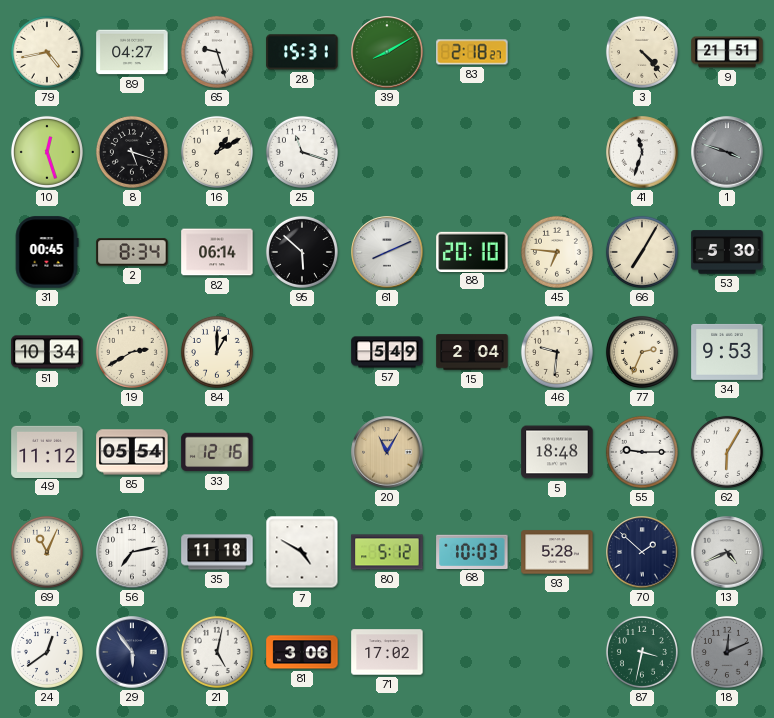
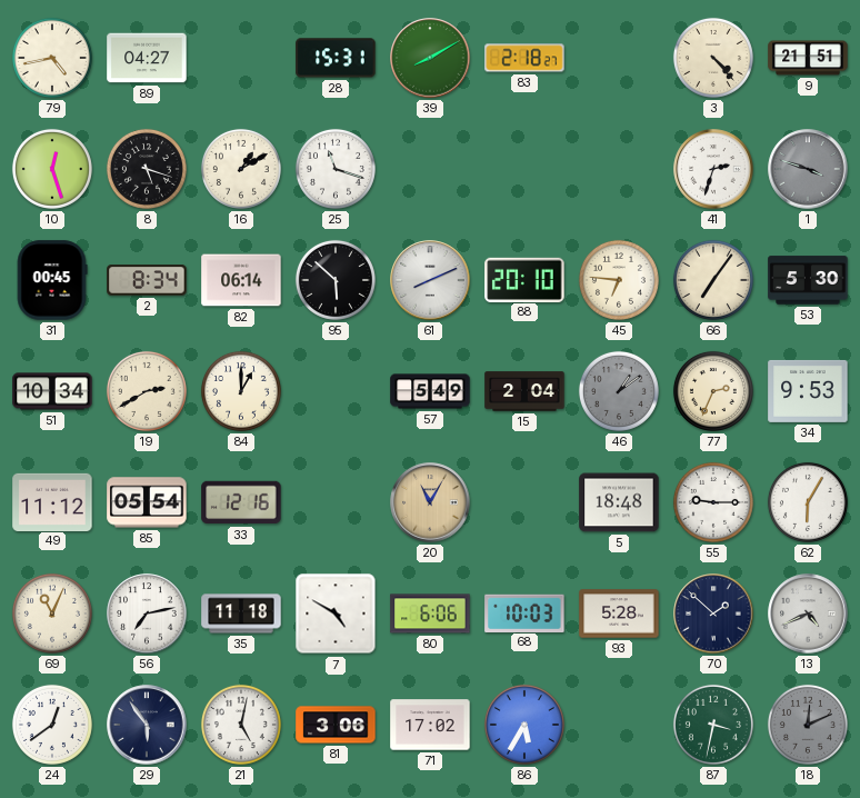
65: 9:27 -> none
41: 11:33 -> 2:33
66: 7:05 -> 7:06
46: 9:31 -> 1:09
46 dial: cream -> grey
80: 5:12 -> 6:06
86: none -> 5:35
